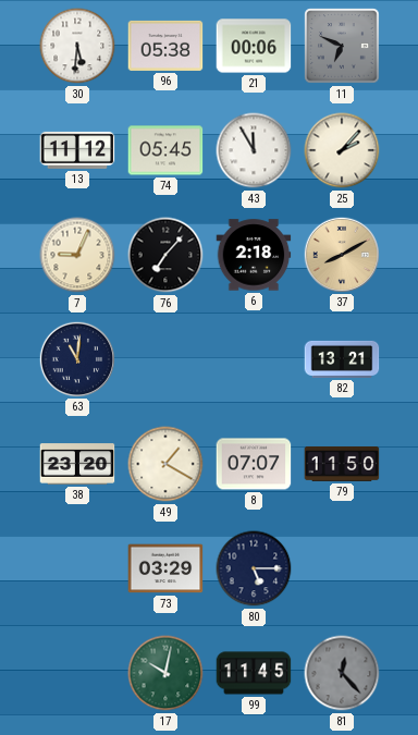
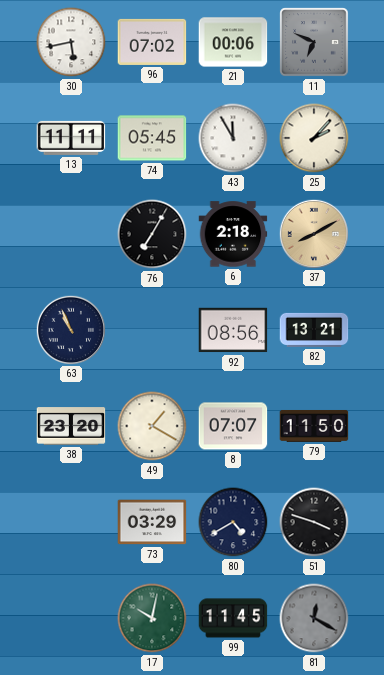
30: 5:31 -> 5:43
96: 05:38 -> 07:02
13: 11:12 -> 11:11
7: 9:04 -> none
76: 7:07 -> 7:05
63: 11:01 -> 10:56
92: none -> 08:56
80: 5:15 -> 4:40
51: none -> 3:48
81: 12:23 -> 12:20
